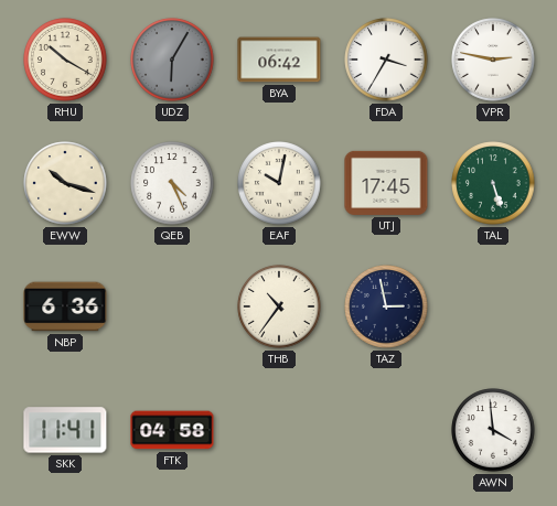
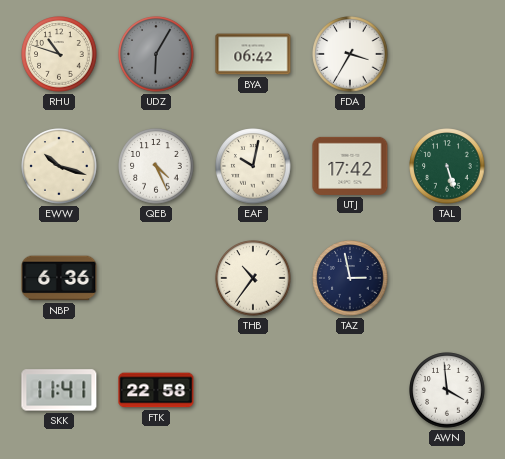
RHU: 10:20 -> 10:48
VPR: 2:47 -> none
UTJ: 17:45 -> 17:42
FTK: 04:58 -> 22:58
